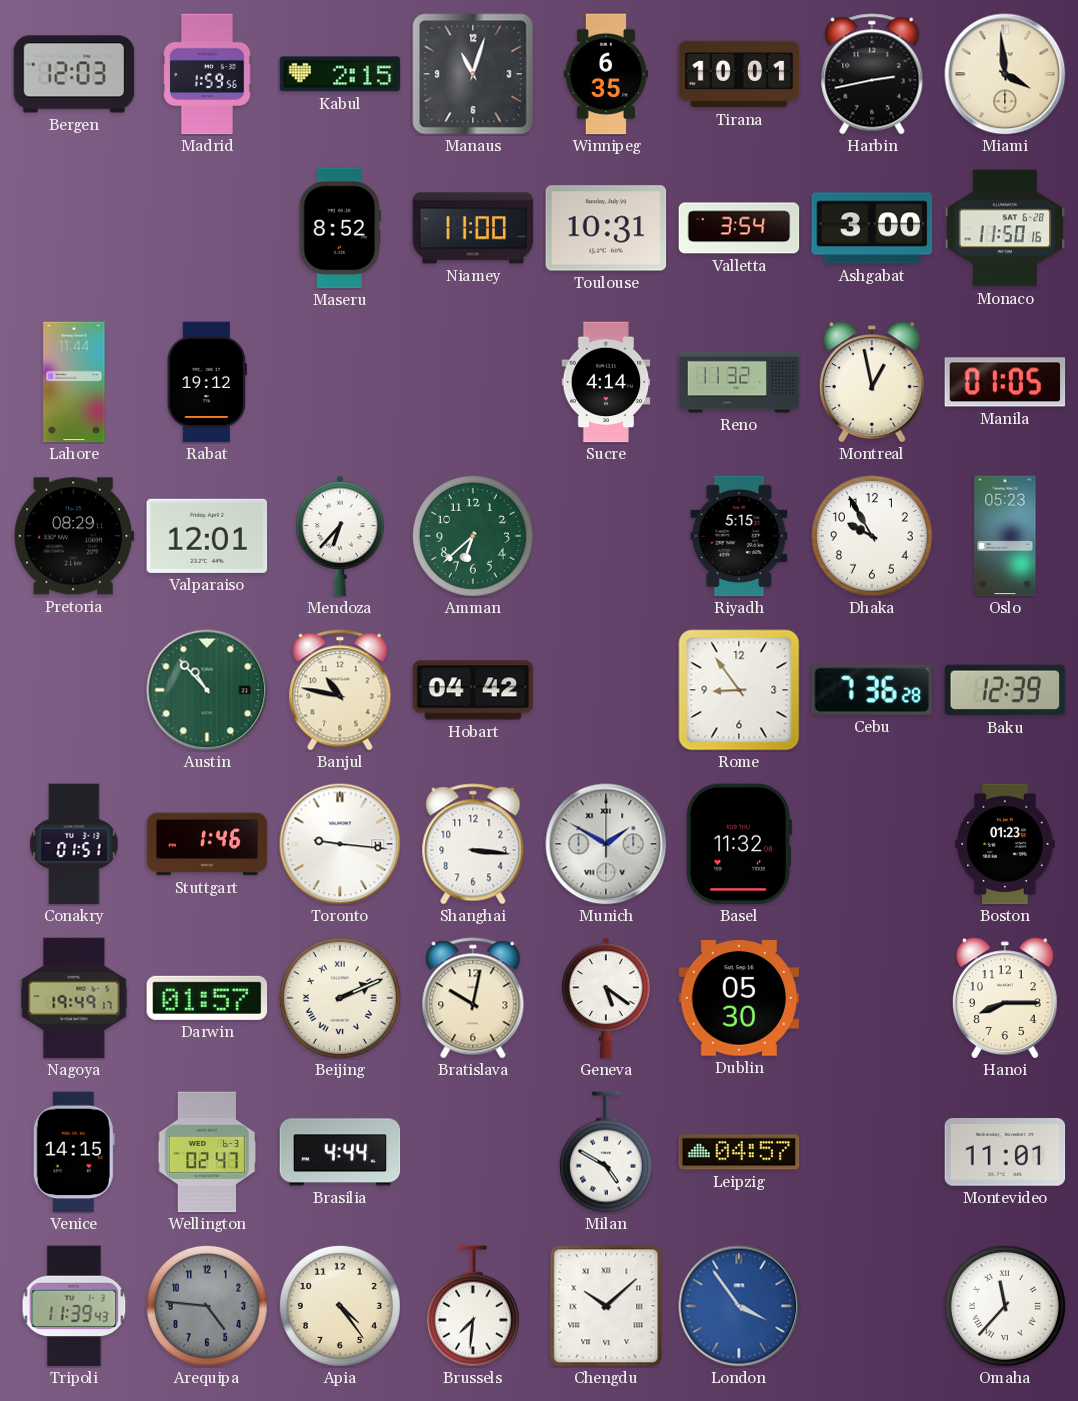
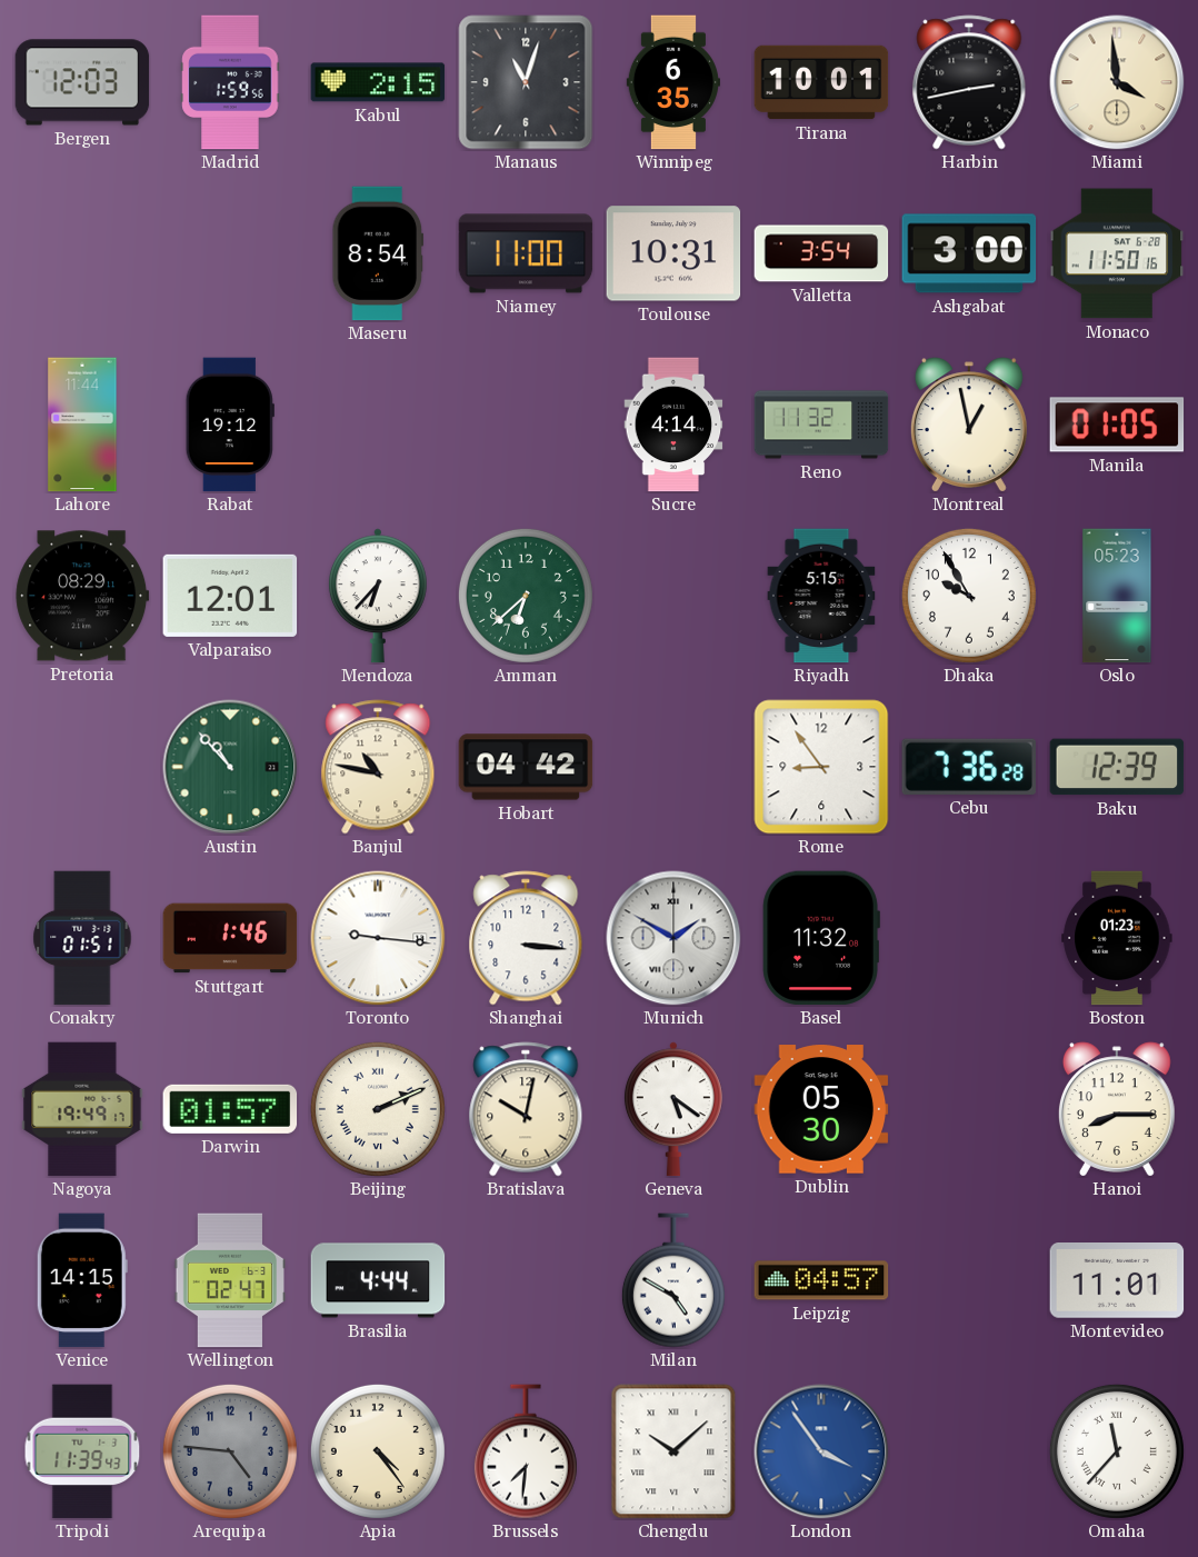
Maseru: 8:52 -> 8:54
